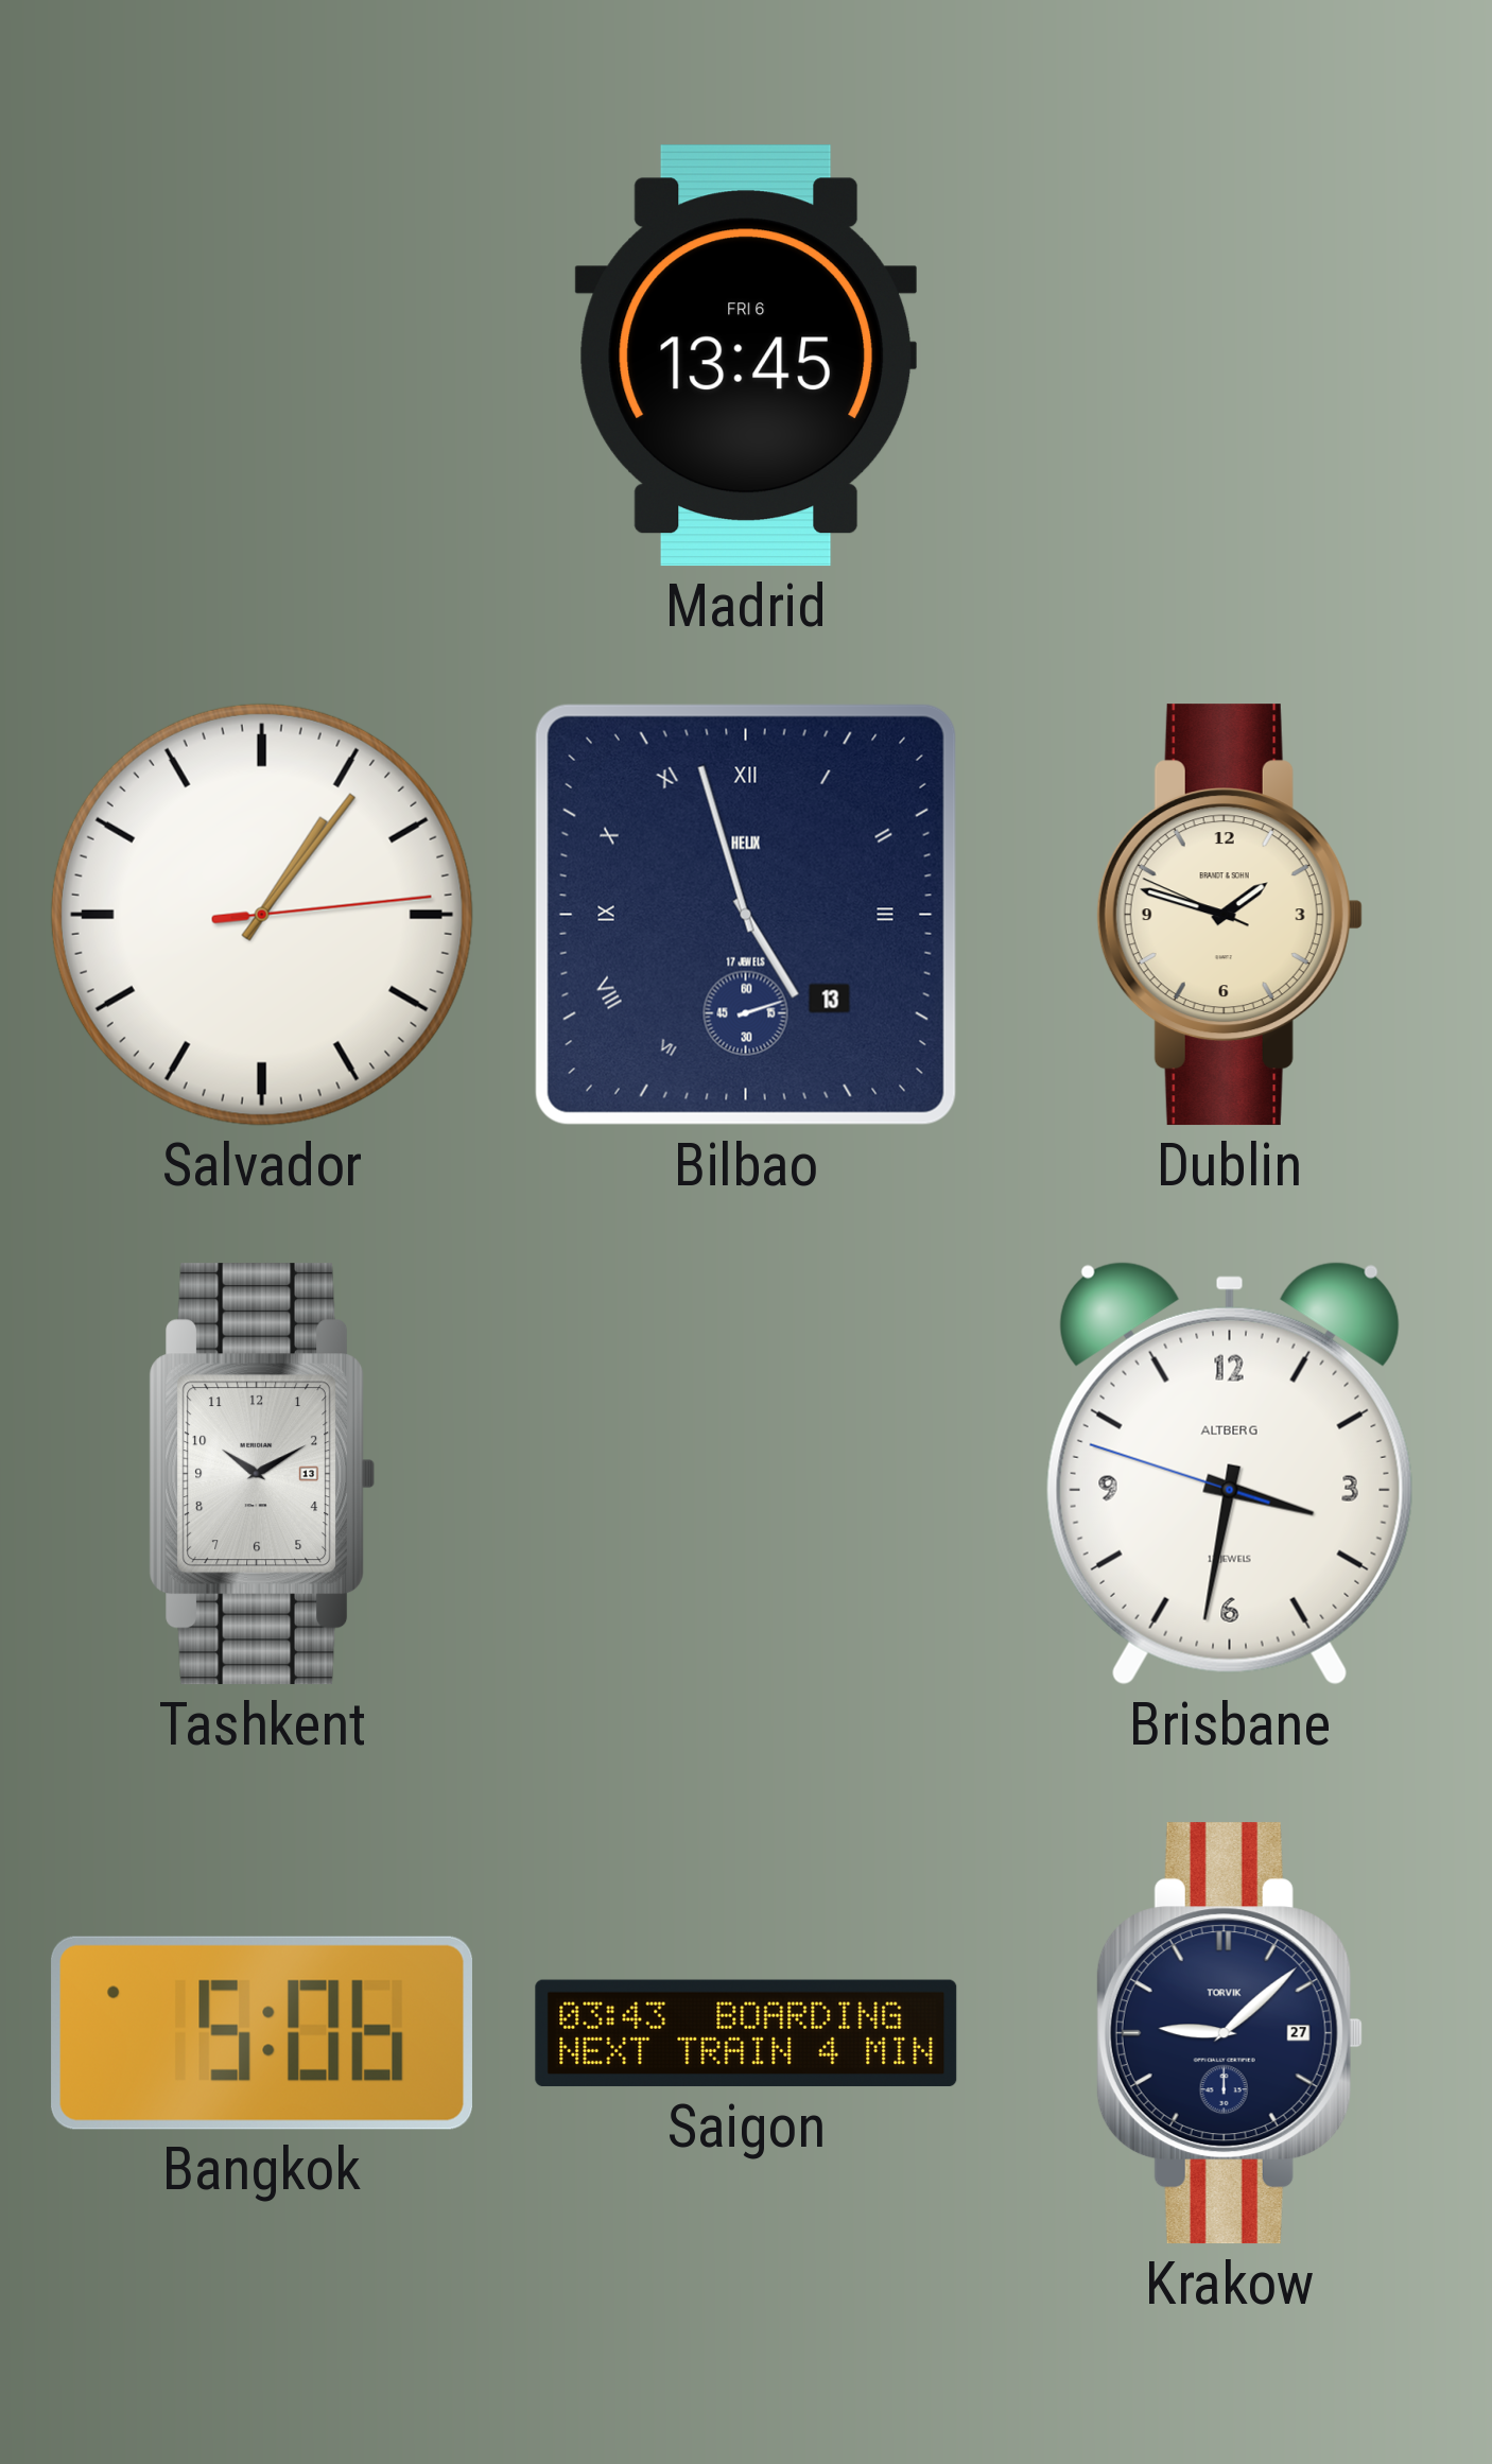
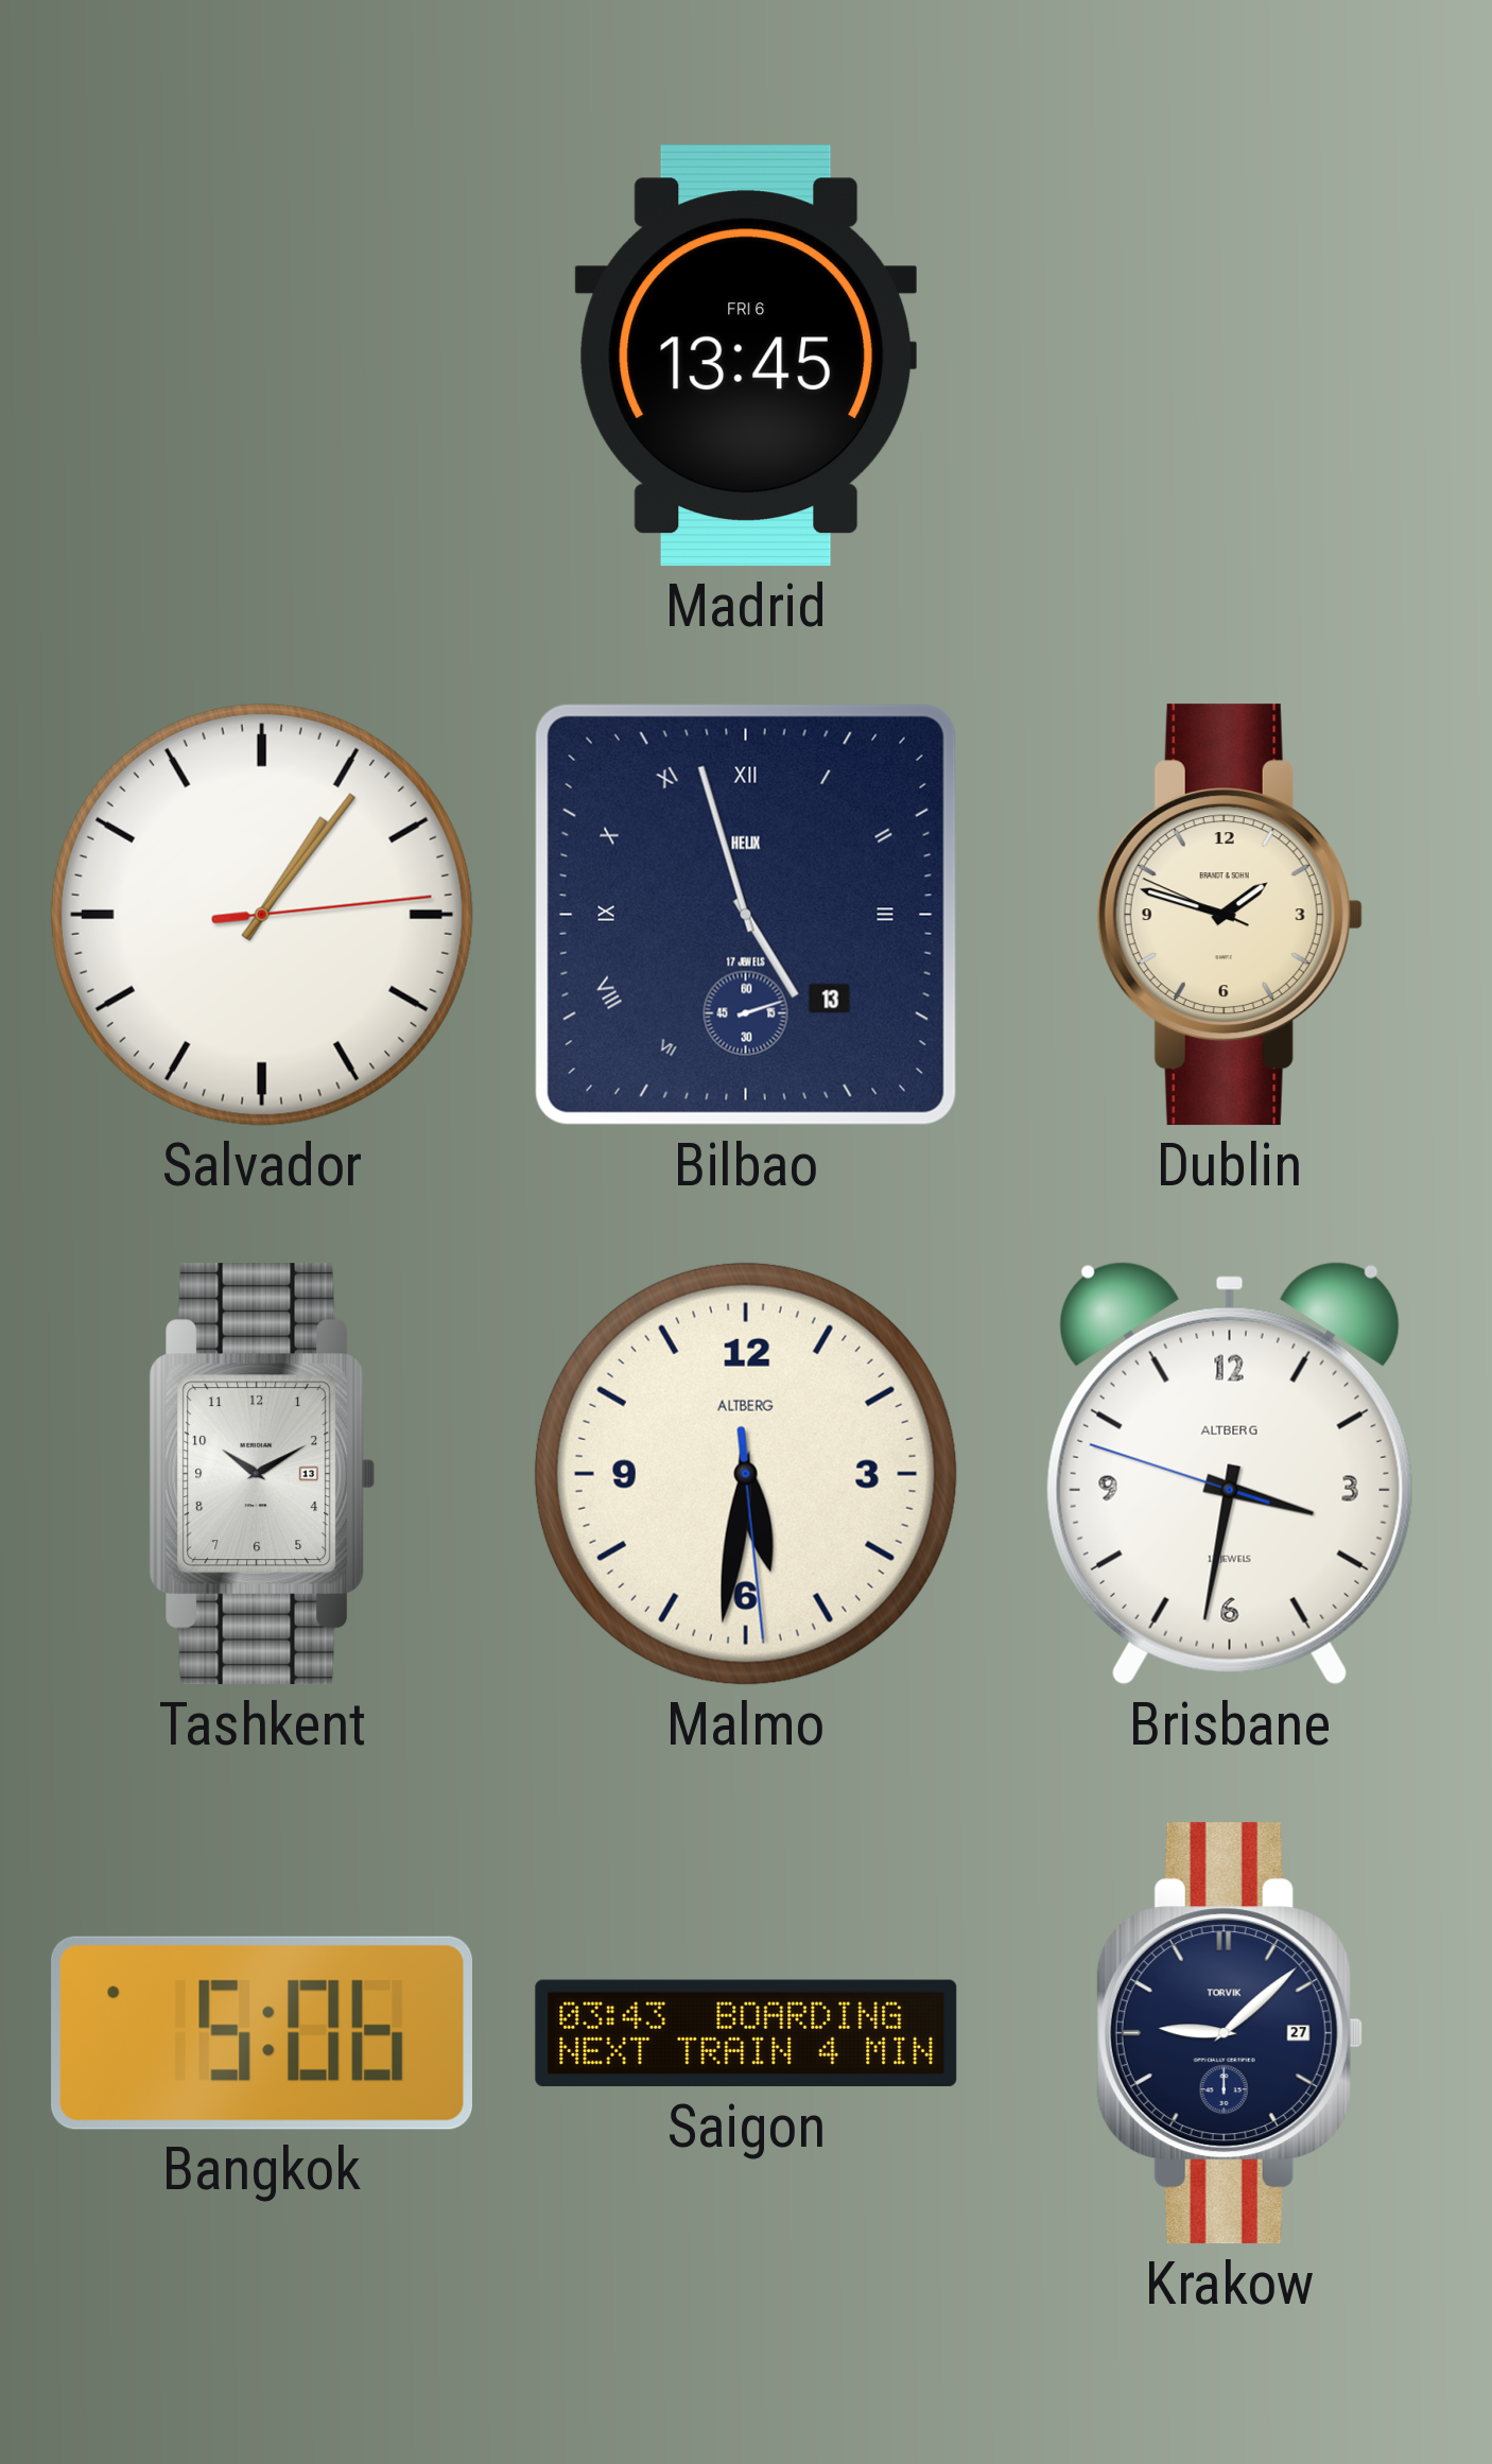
Malmo: none -> 5:31
